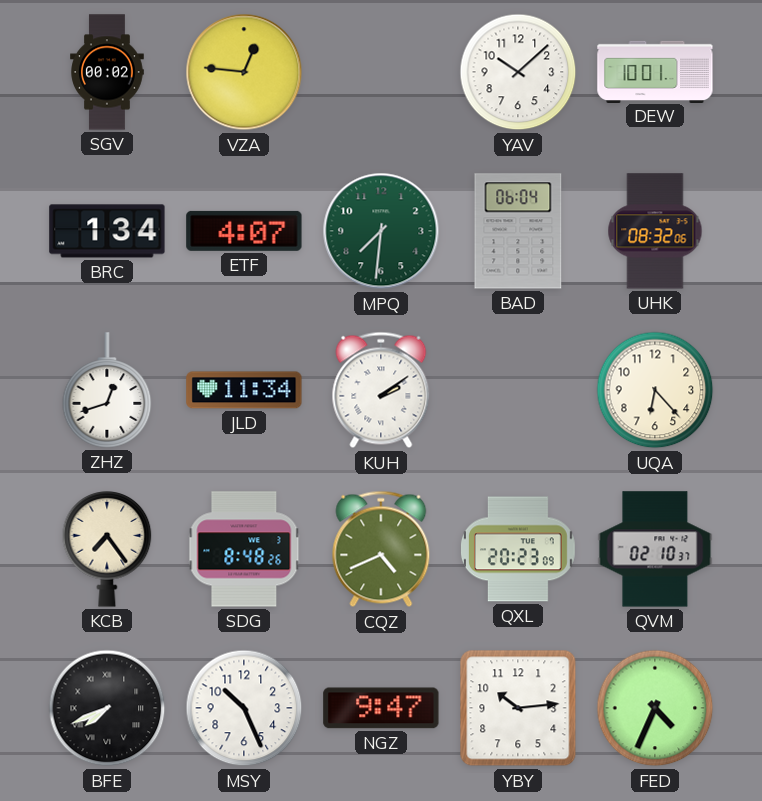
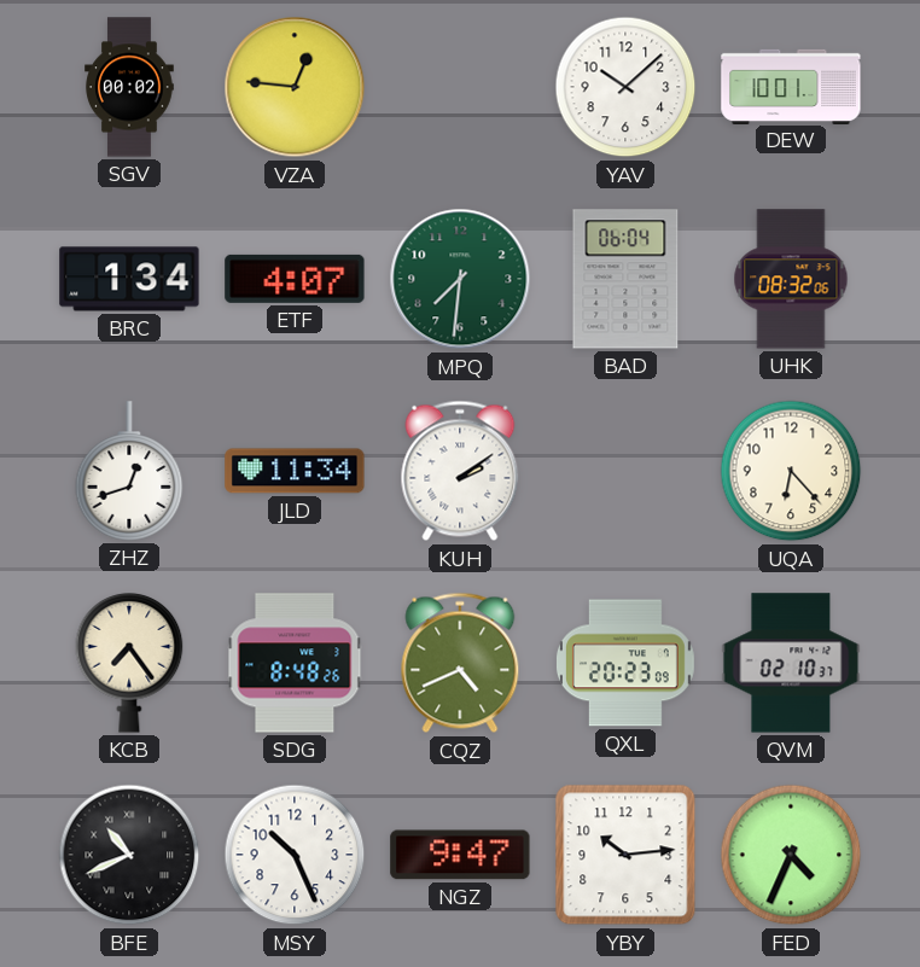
BFE: 7:41 -> 10:41
